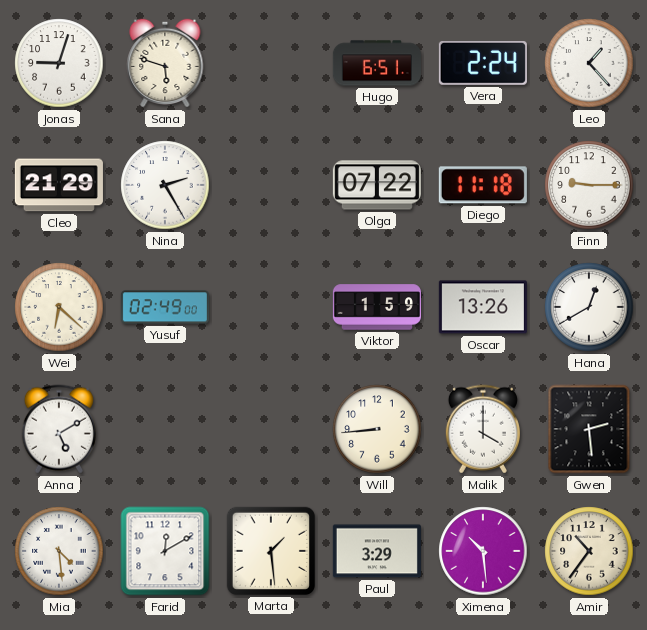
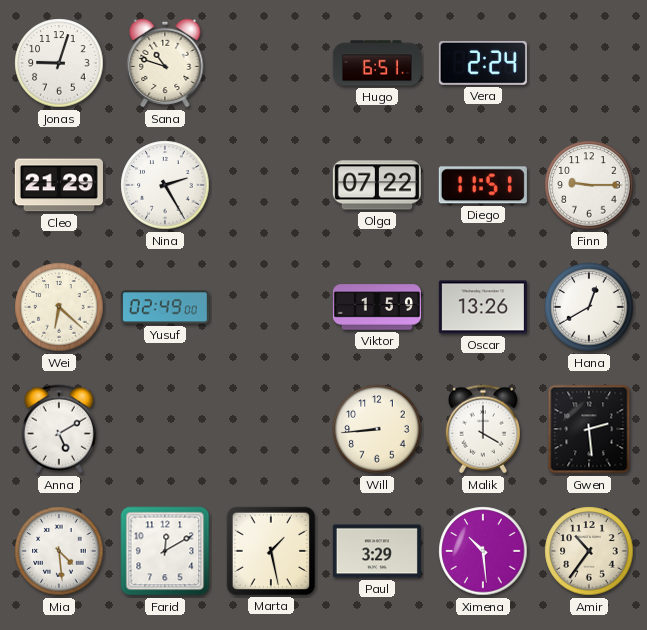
Sana: 5:48 -> 10:48
Leo: 1:23 -> none
Diego: 11:18 -> 11:51
Marta: 1:29 -> 1:28
